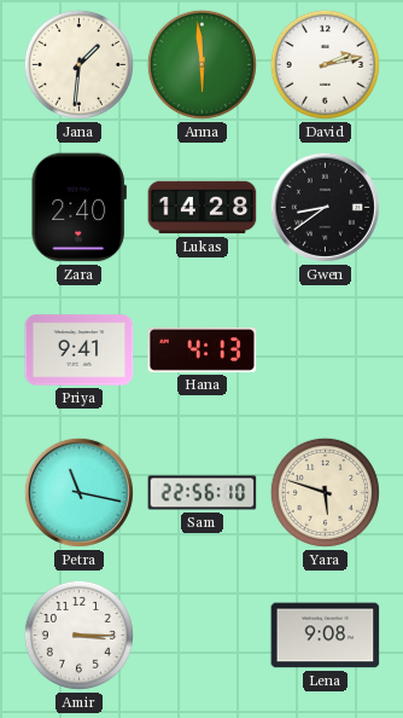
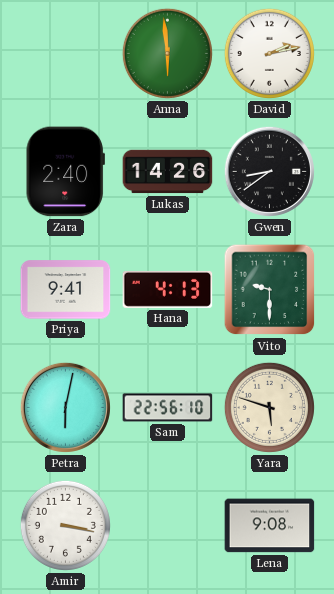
Jana: 1:31 -> none
Lukas: 14:28 -> 14:26
Vito: none -> 9:30
Petra: 11:17 -> 6:02
Amir: 3:15 -> 3:17
